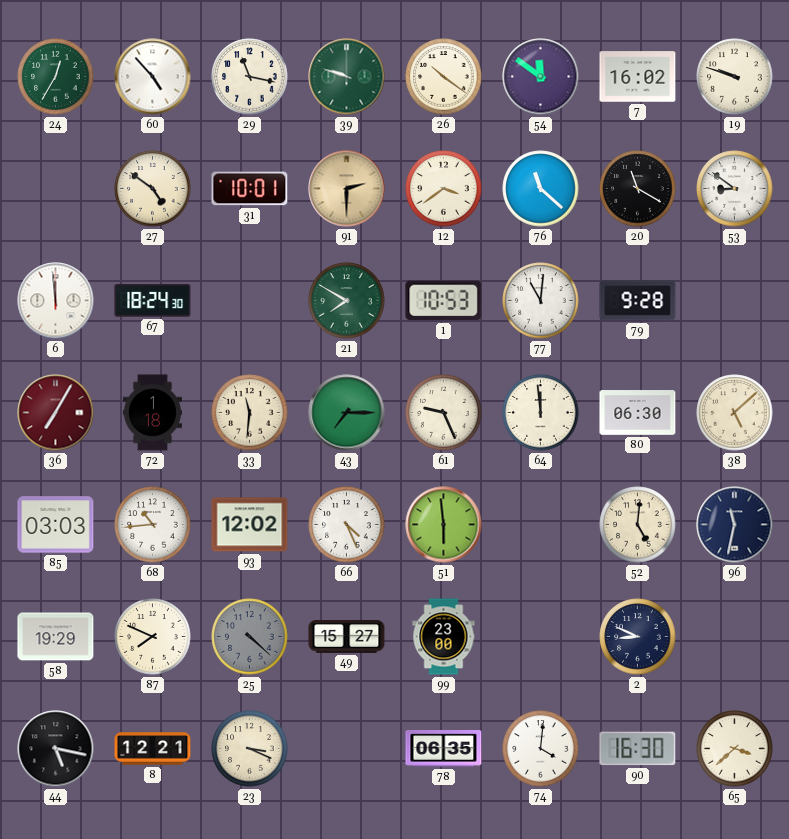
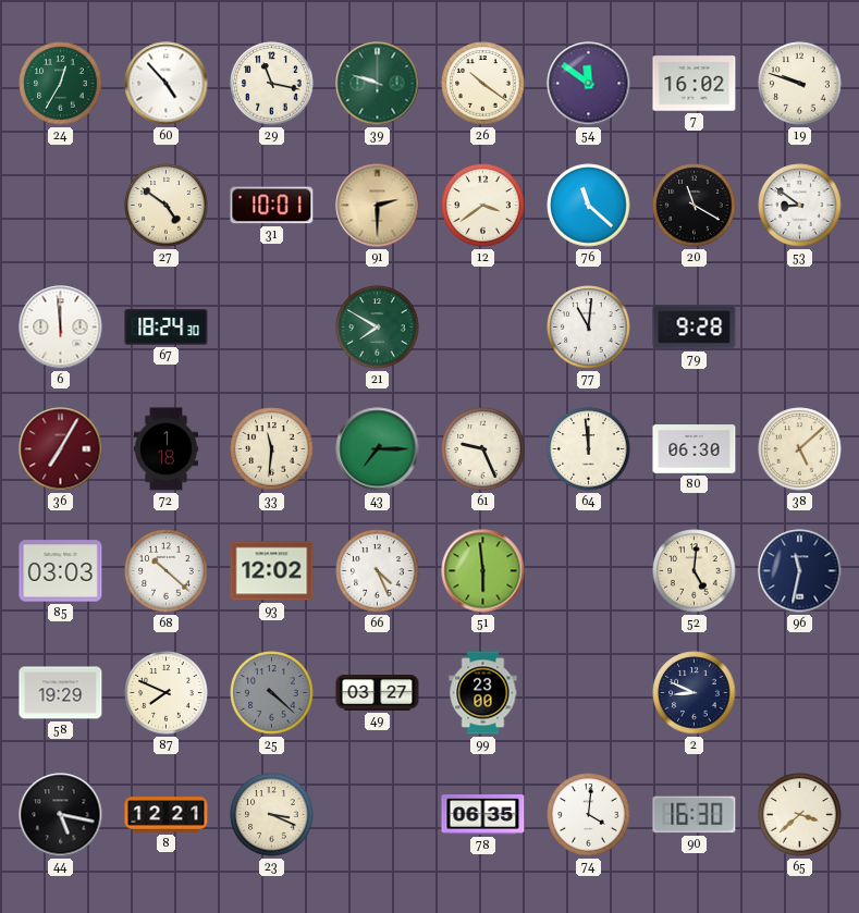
1: 10:53 -> none
68: 10:44 -> 10:22
49: 15:27 -> 03:27
